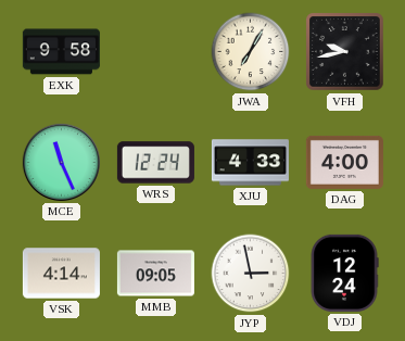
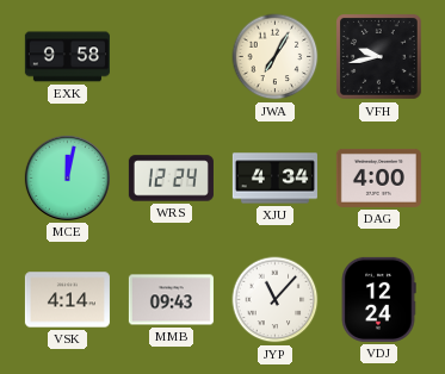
MCE: 11:26 -> 12:02
XJU: 4:33 -> 4:34
MMB: 09:05 -> 09:43
JYP: 2:58 -> 11:07
